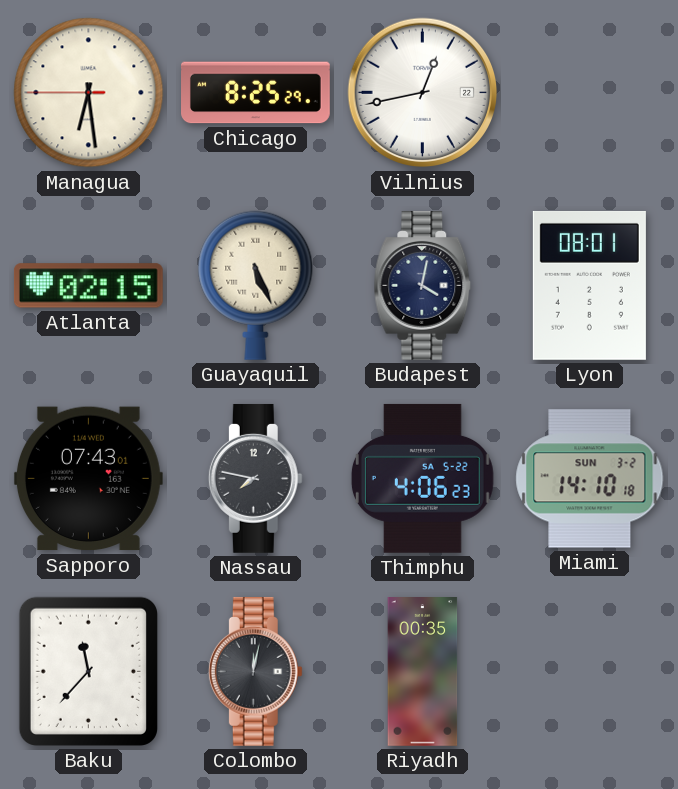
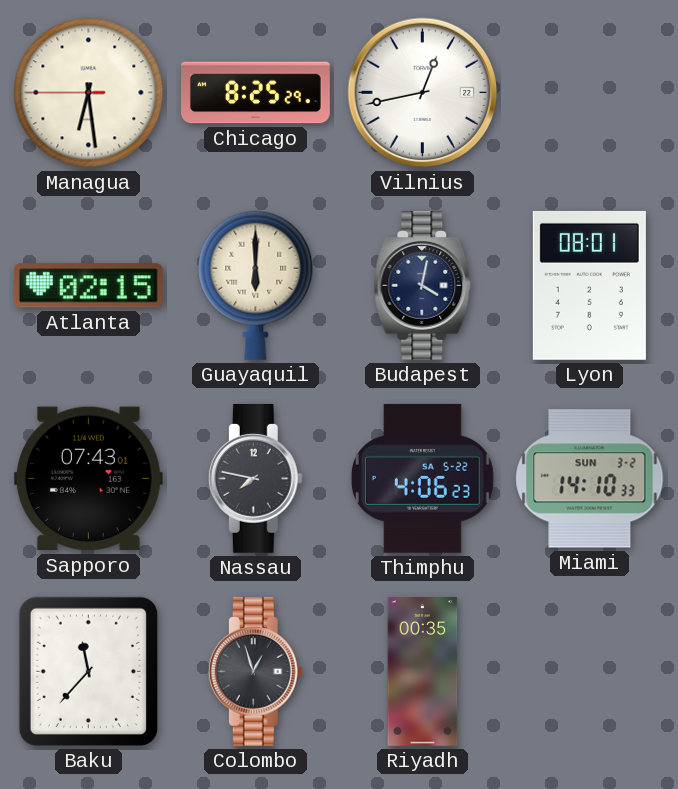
Guayaquil: 5:26 -> 6:00
Miami: 14:10:18 -> 14:10:33
Colombo: 12:02 -> 12:57
